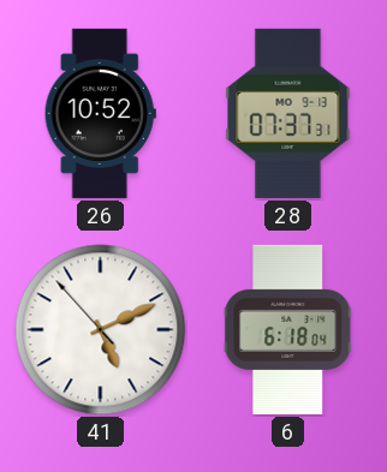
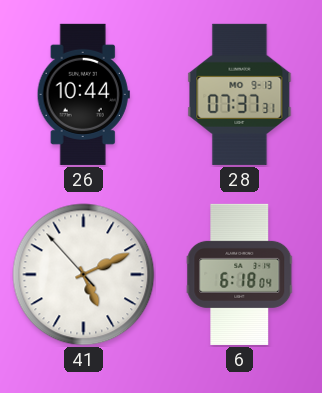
26: 10:52 -> 10:44
